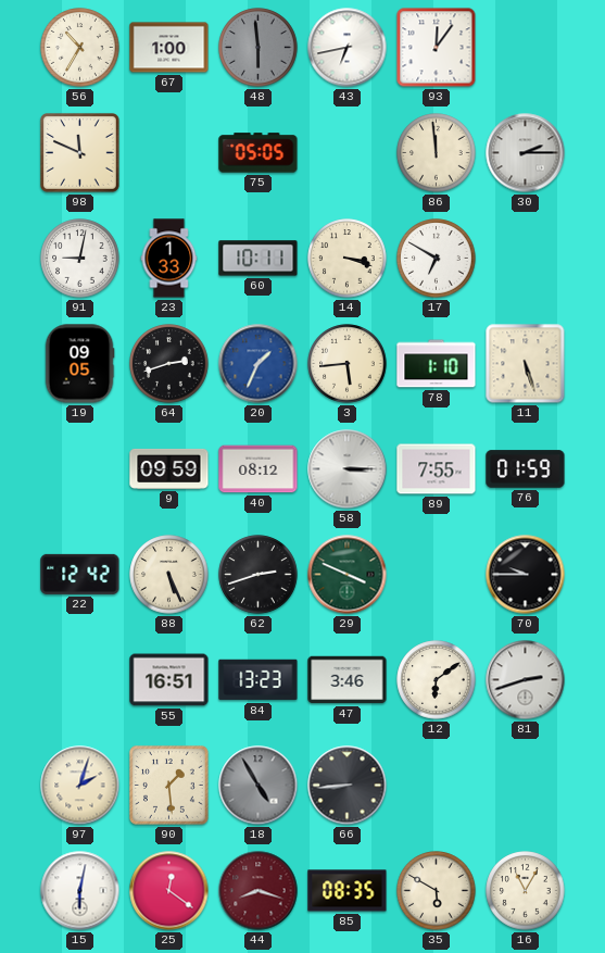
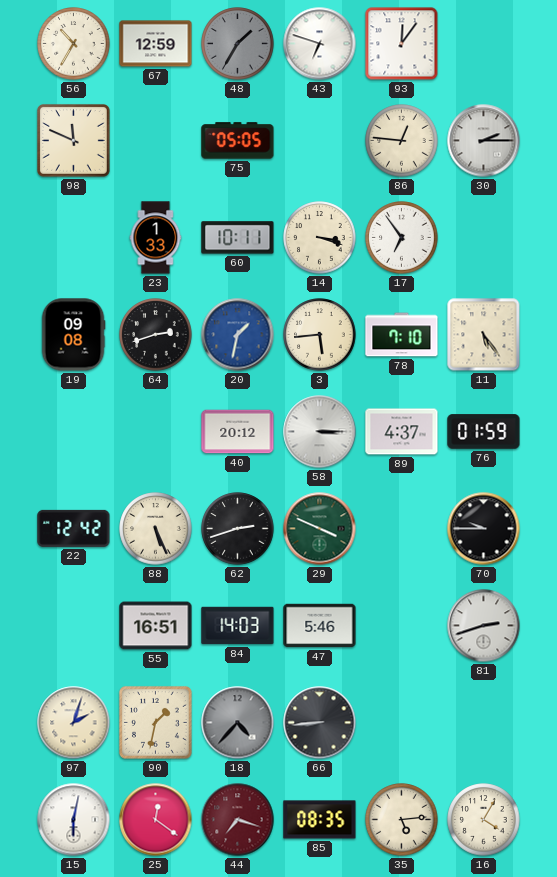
67: 1:00 -> 12:59
48: 5:59 -> 1:35
43: 6:43 -> 6:48
86: 11:59 -> 12:46
91: 9:02 -> none
17: 6:50 -> 6:54
19: 09:05 -> 09:08
20: 1:34 -> 1:32
78: 1:10 -> 7:10
11: 5:27 -> 5:24
9: 09:59 -> none
40: 08:12 -> 20:12
89: 7:55 -> 4:37
84: 13:23 -> 14:03
47: 3:46 -> 5:46
12: 6:09 -> none
90: 1:29 -> 1:32
18: 4:55 -> 4:37
44: 8:18 -> 7:18
35: 5:50 -> 5:14
16: 11:05 -> 4:05
